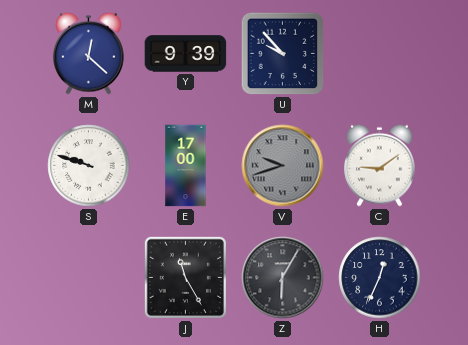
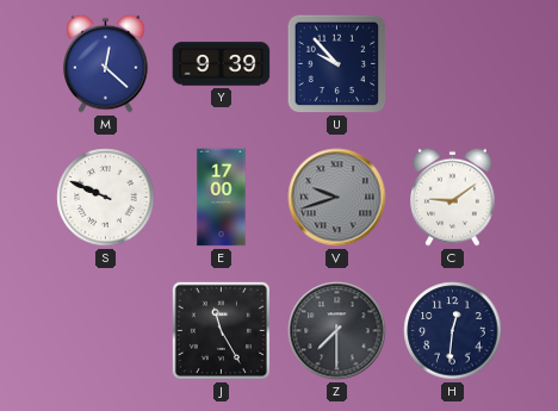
S: 9:48 -> 9:49
Z: 6:05 -> 7:30
H: 12:34 -> 12:31
